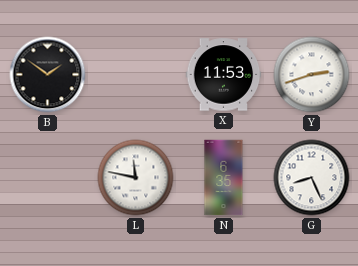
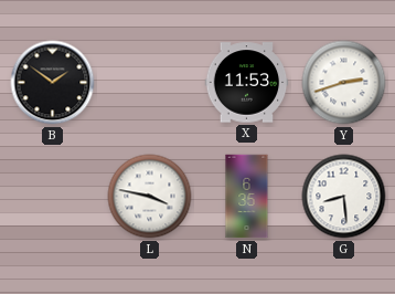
L: 11:47 -> 3:47
G: 8:26 -> 8:29
